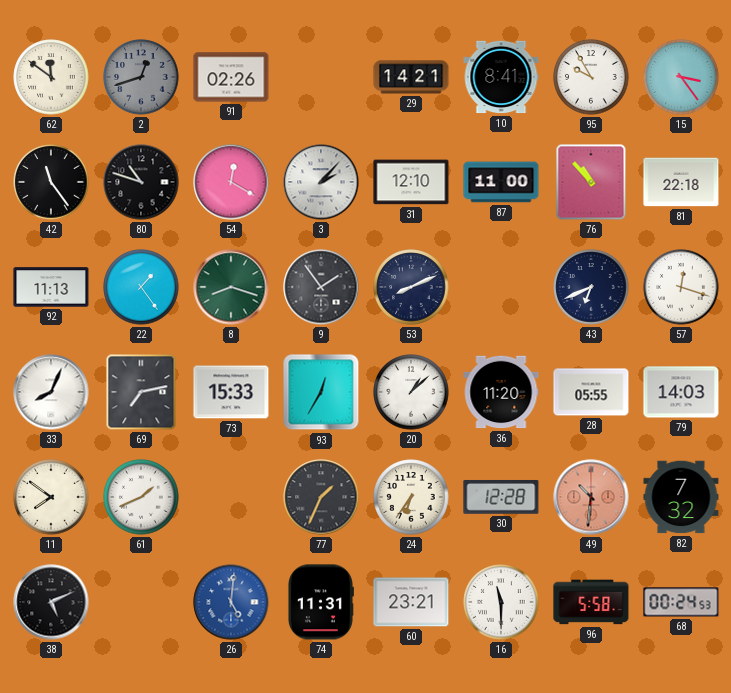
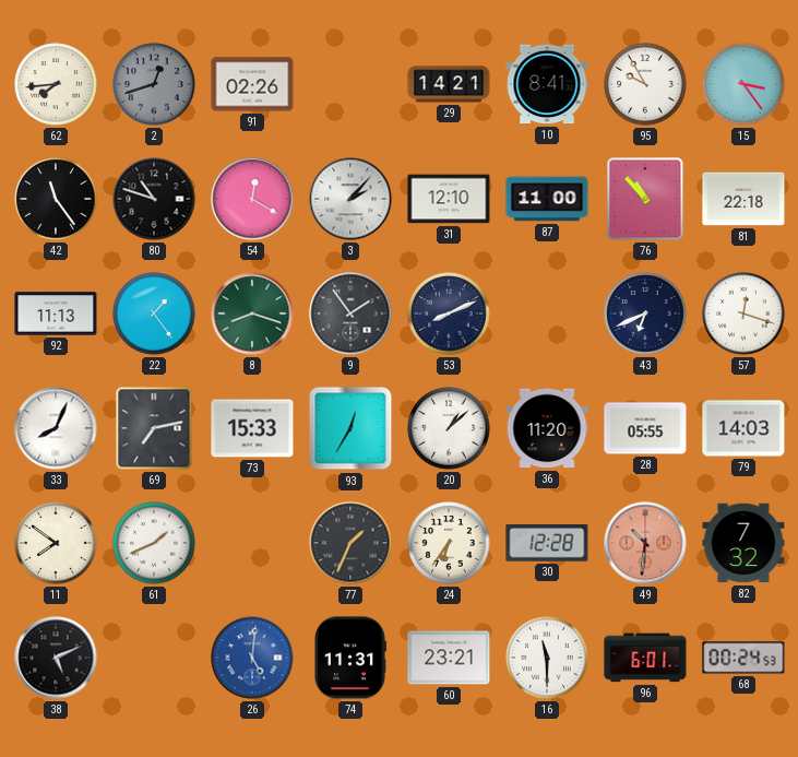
62: 11:51 -> 7:44
96: 5:58 -> 6:01
